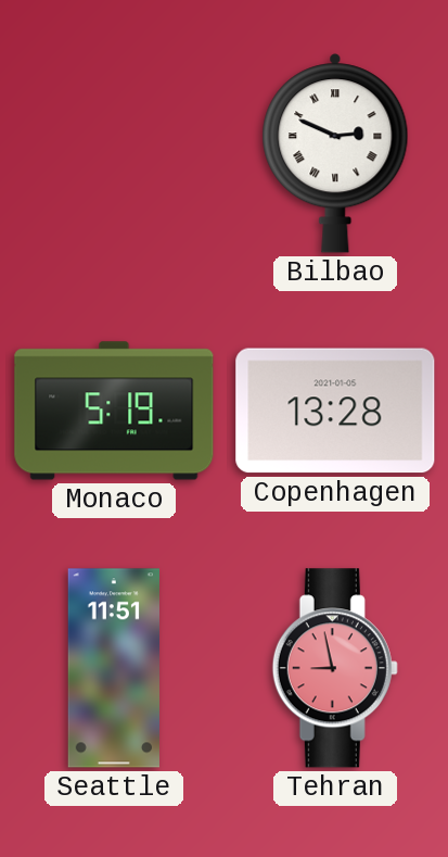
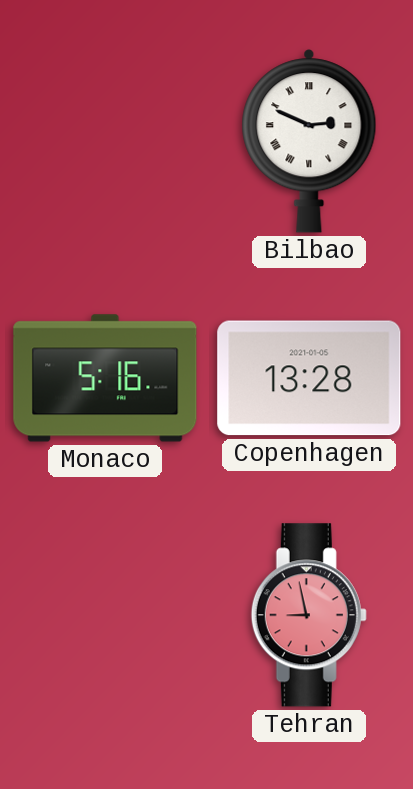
Monaco: 5:19 -> 5:16
Seattle: 11:51 -> none
